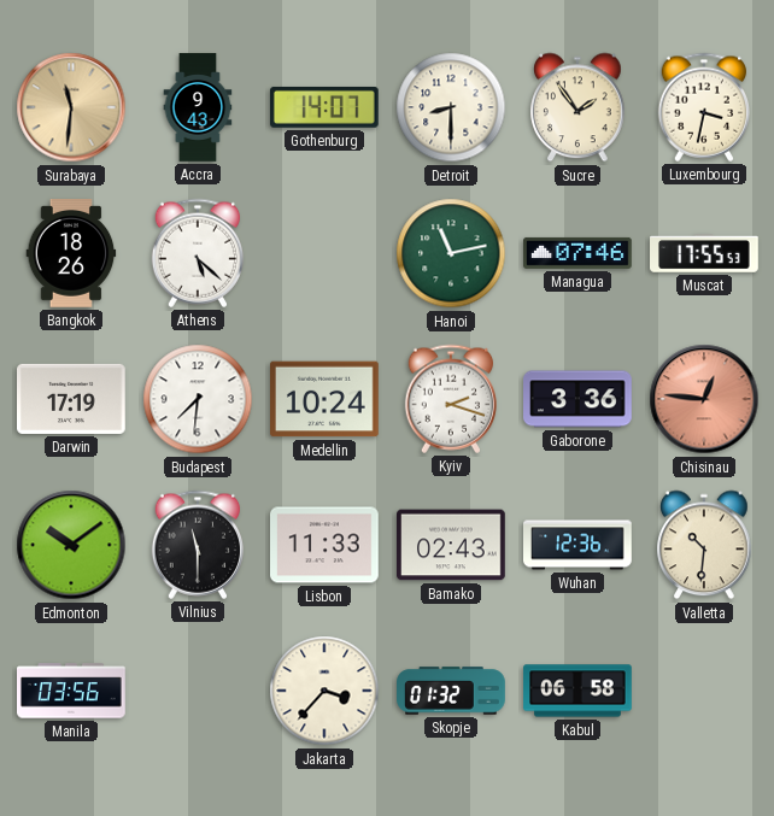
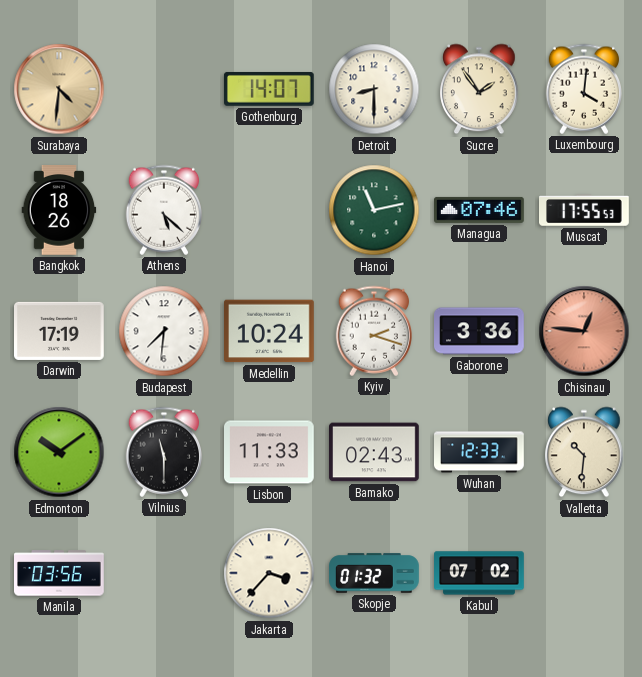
Surabaya: 11:31 -> 4:31
Accra: 9:43 -> none
Luxembourg: 3:32 -> 4:01
Wuhan: 12:36 -> 12:33
Kabul: 06:58 -> 07:02
